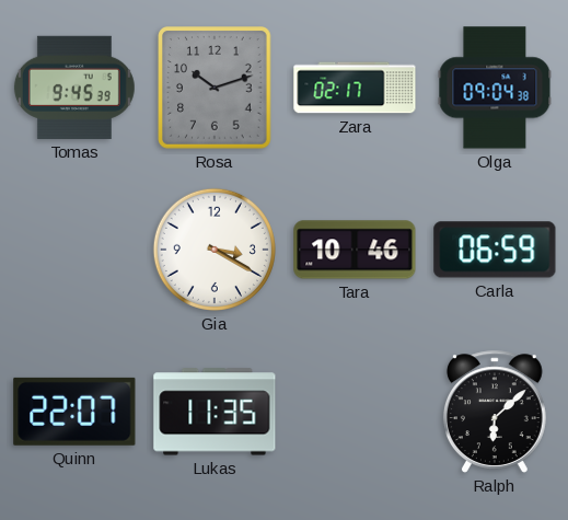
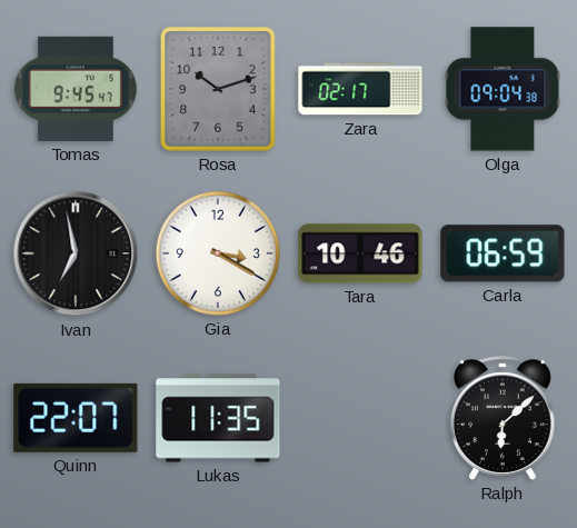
Tomas: 9:45:39 -> 9:45:47
Ivan: none -> 6:58
